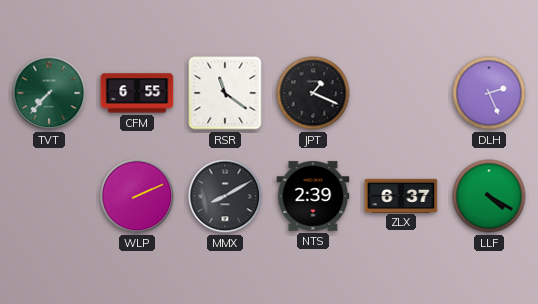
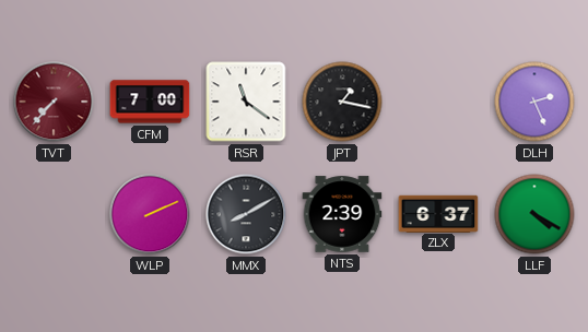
TVT dial: green -> burgundy
CFM: 6:55 -> 7:00
JPT: 1:19 -> 1:17
